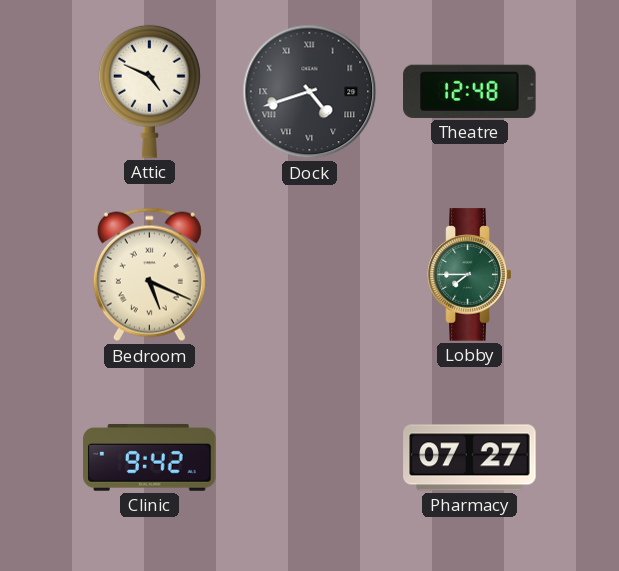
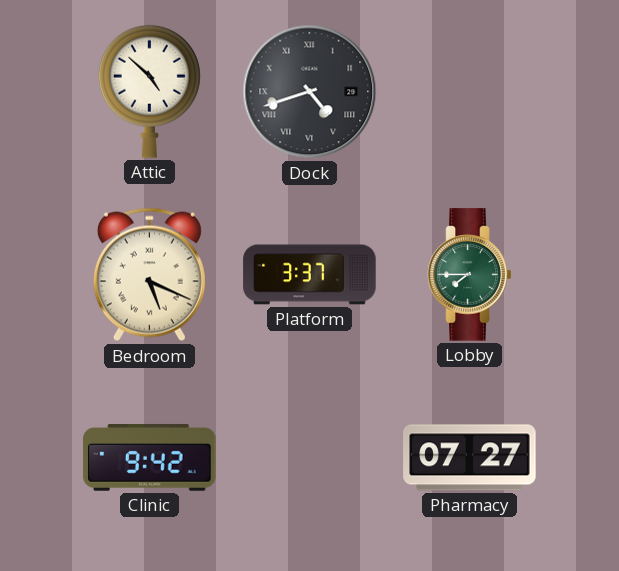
Attic: 4:49 -> 4:52
Theatre: 12:48 -> none
Platform: none -> 3:37
